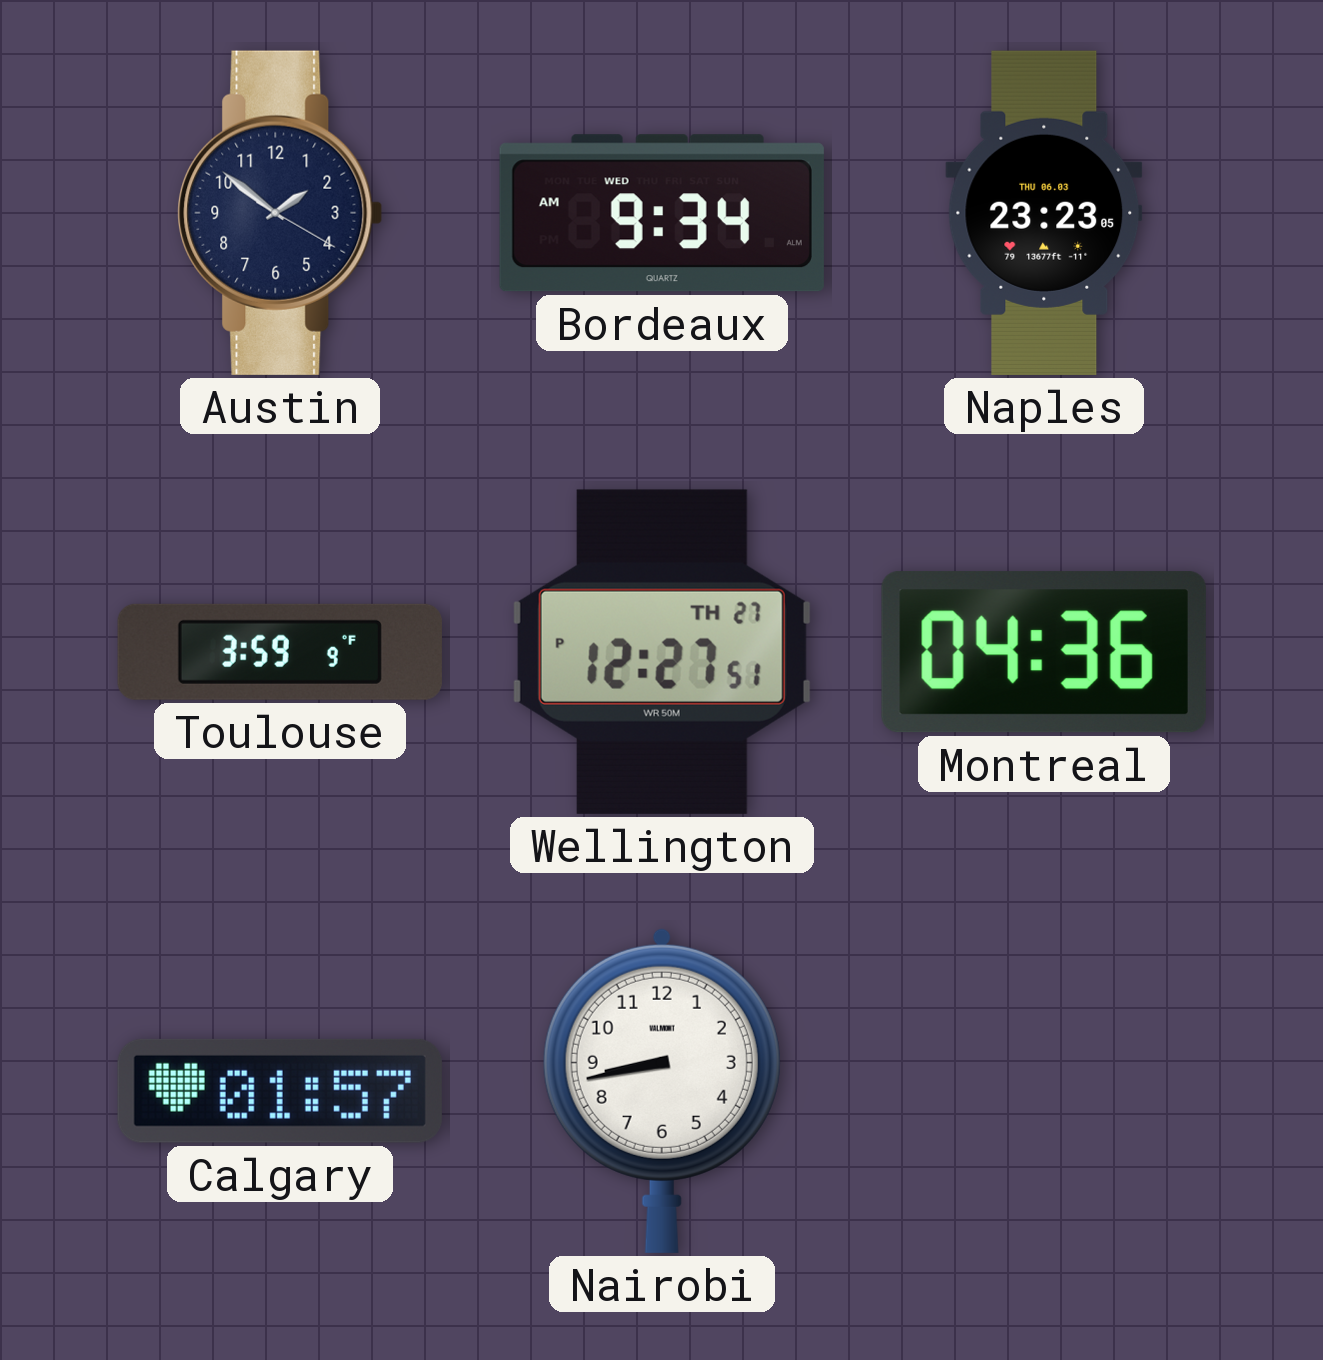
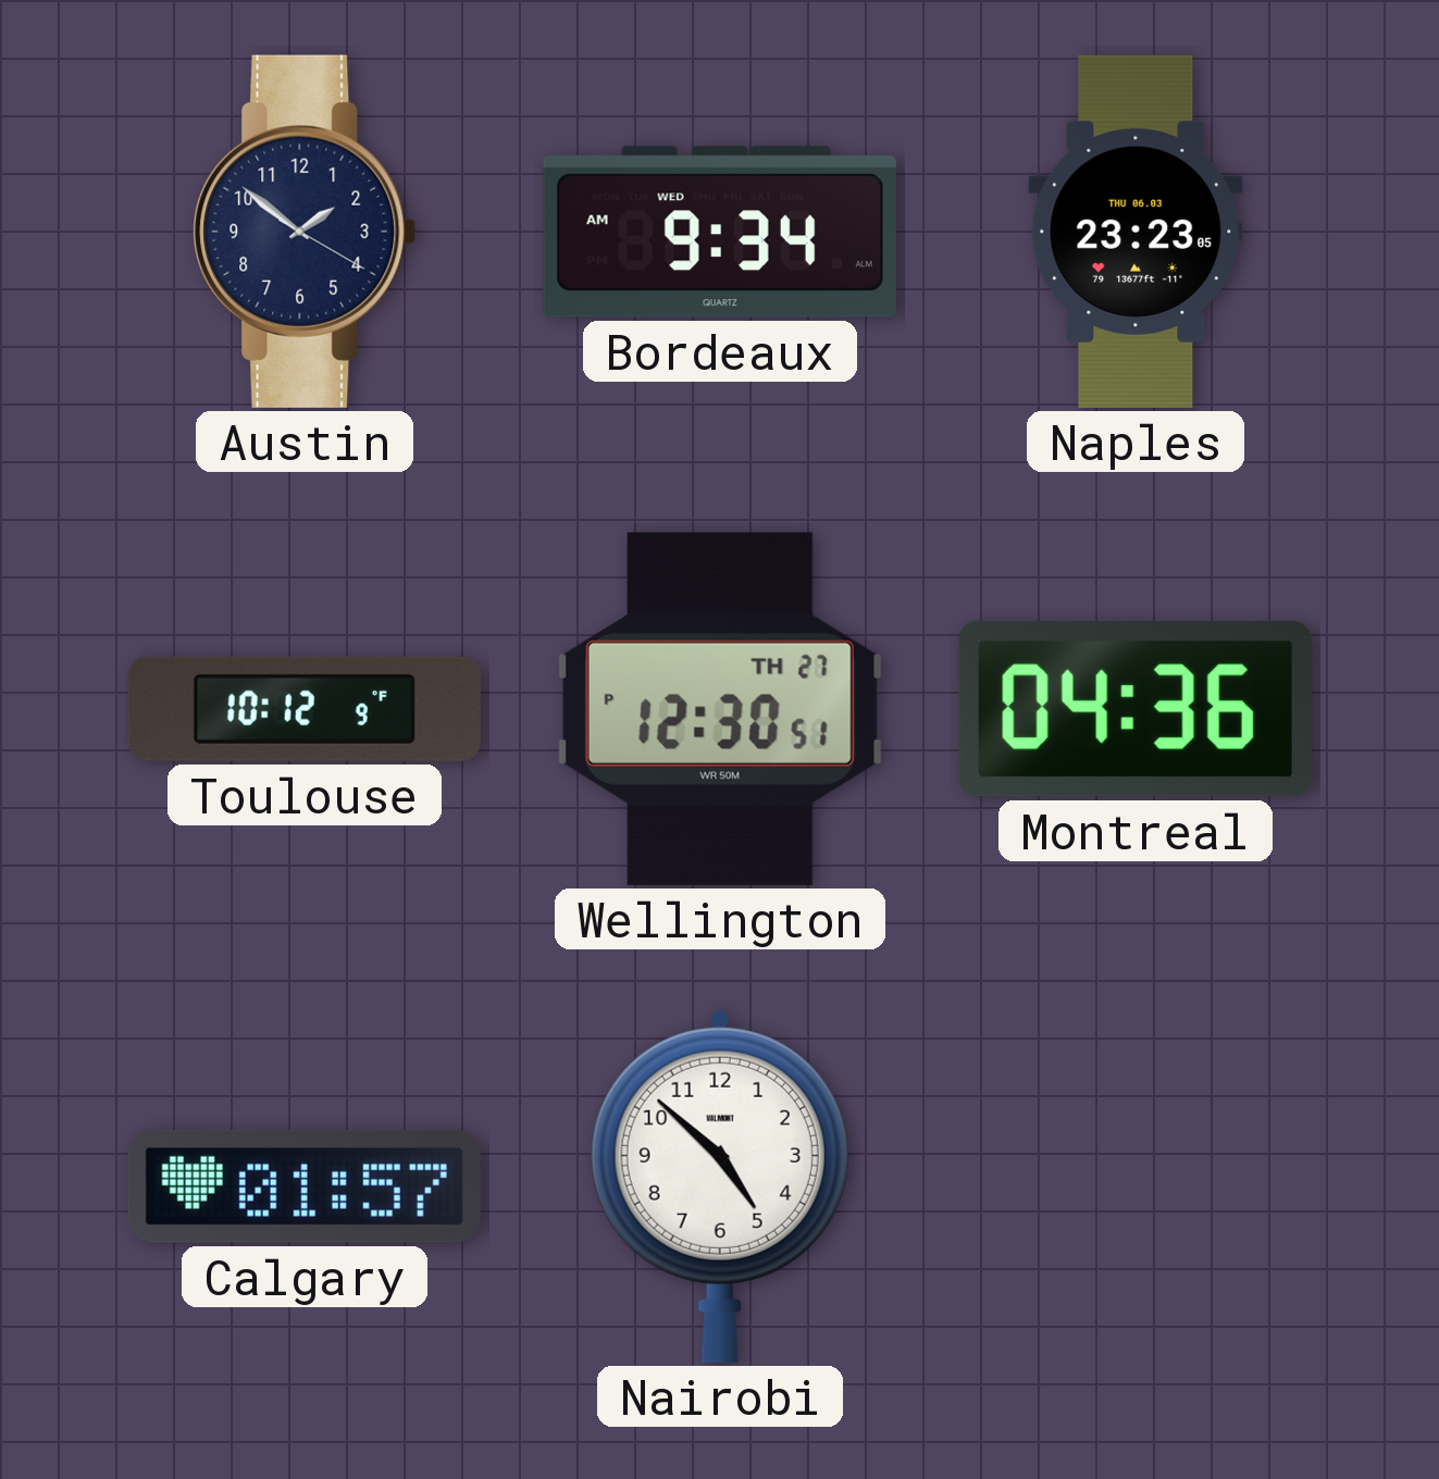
Toulouse: 3:59 -> 10:12
Wellington: 12:27 -> 12:30
Nairobi: 8:43 -> 4:52
